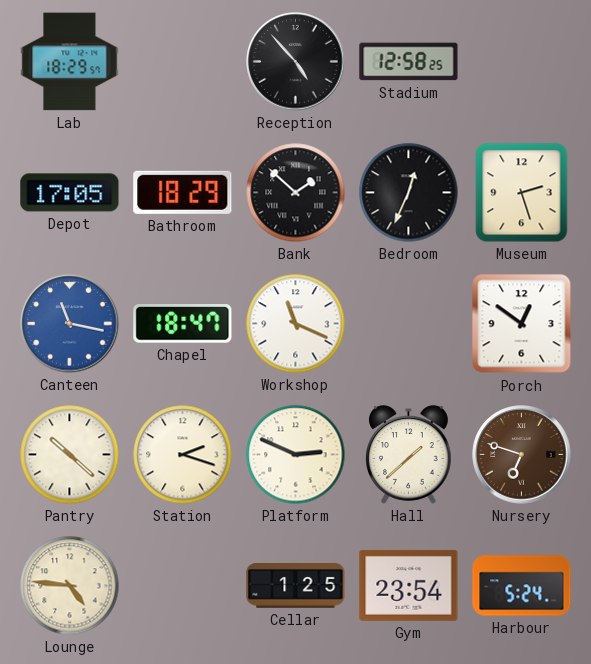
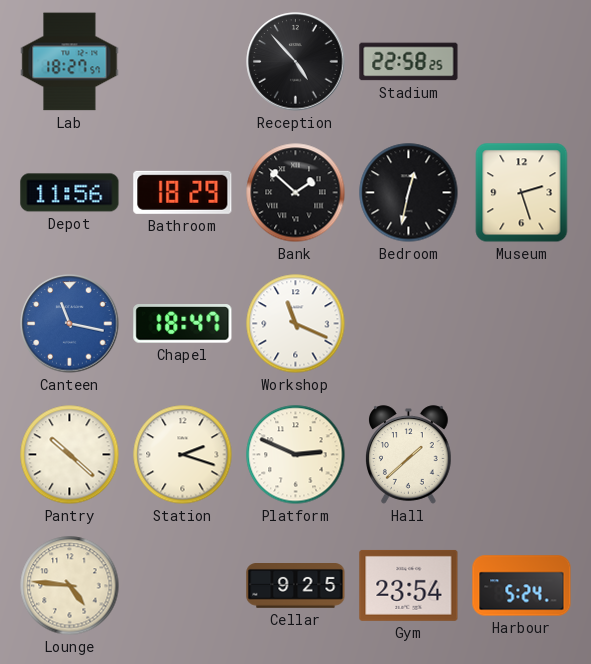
Lab: 18:29 -> 18:27
Stadium: 12:58 -> 22:58
Depot: 17:05 -> 11:56
Bedroom: 12:34 -> 12:32
Porch: 12:51 -> none
Nursery: 6:48 -> none
Cellar: 1:25 -> 9:25
